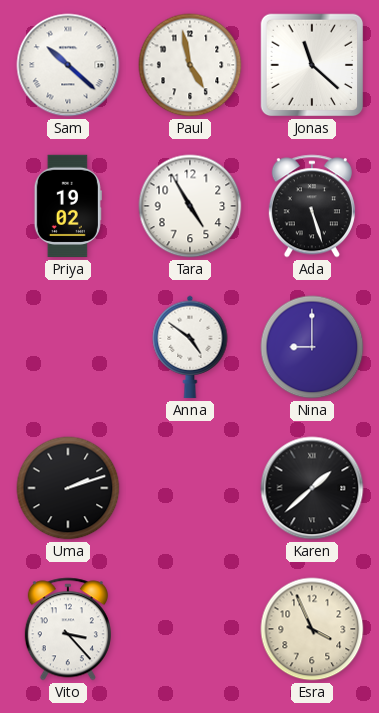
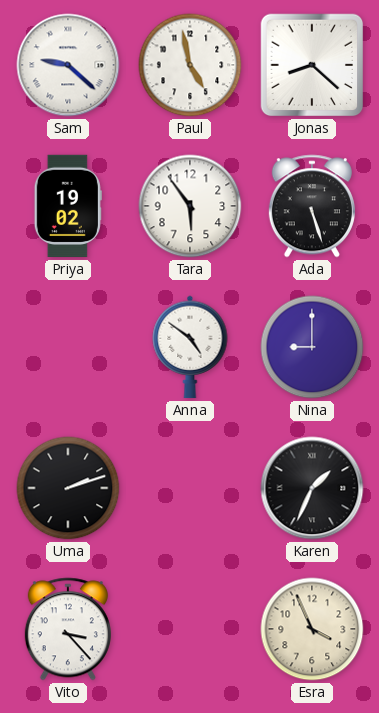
Sam: 10:22 -> 9:22
Jonas: 11:22 -> 8:22
Tara: 4:55 -> 5:54
Karen: 1:38 -> 1:34
